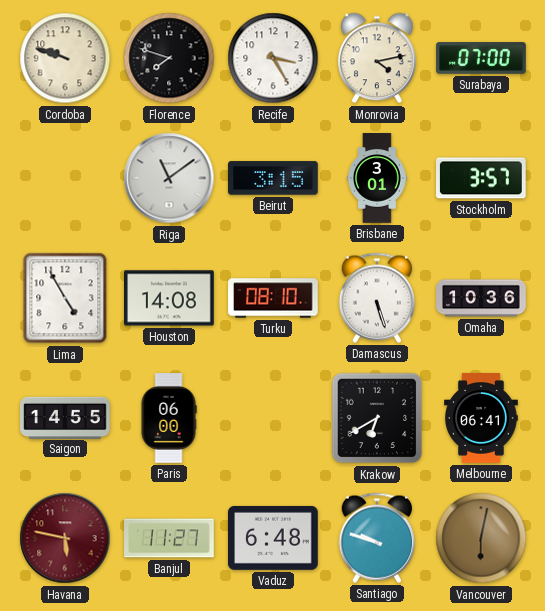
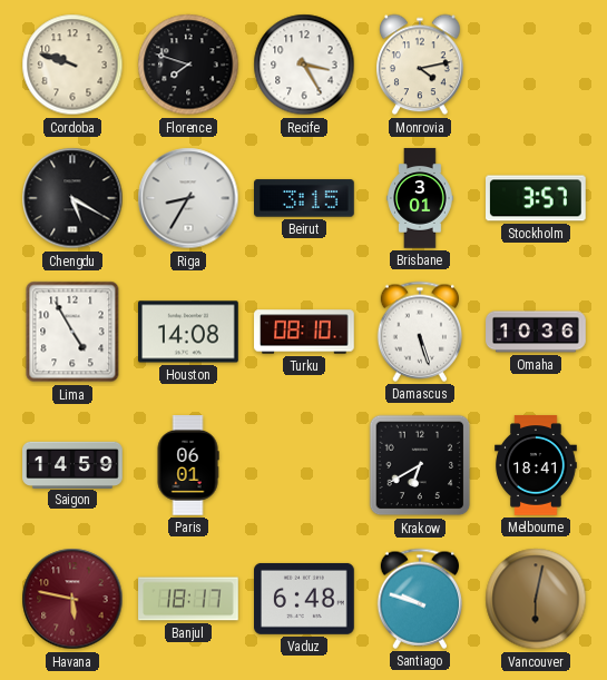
Surabaya: 07:00 -> none
Chengdu: none -> 5:20
Riga: 11:09 -> 8:35
Saigon: 14:55 -> 14:59
Paris: 06:00 -> 06:01
Melbourne: 06:41 -> 18:41
Banjul: 11:27 -> 18:17
